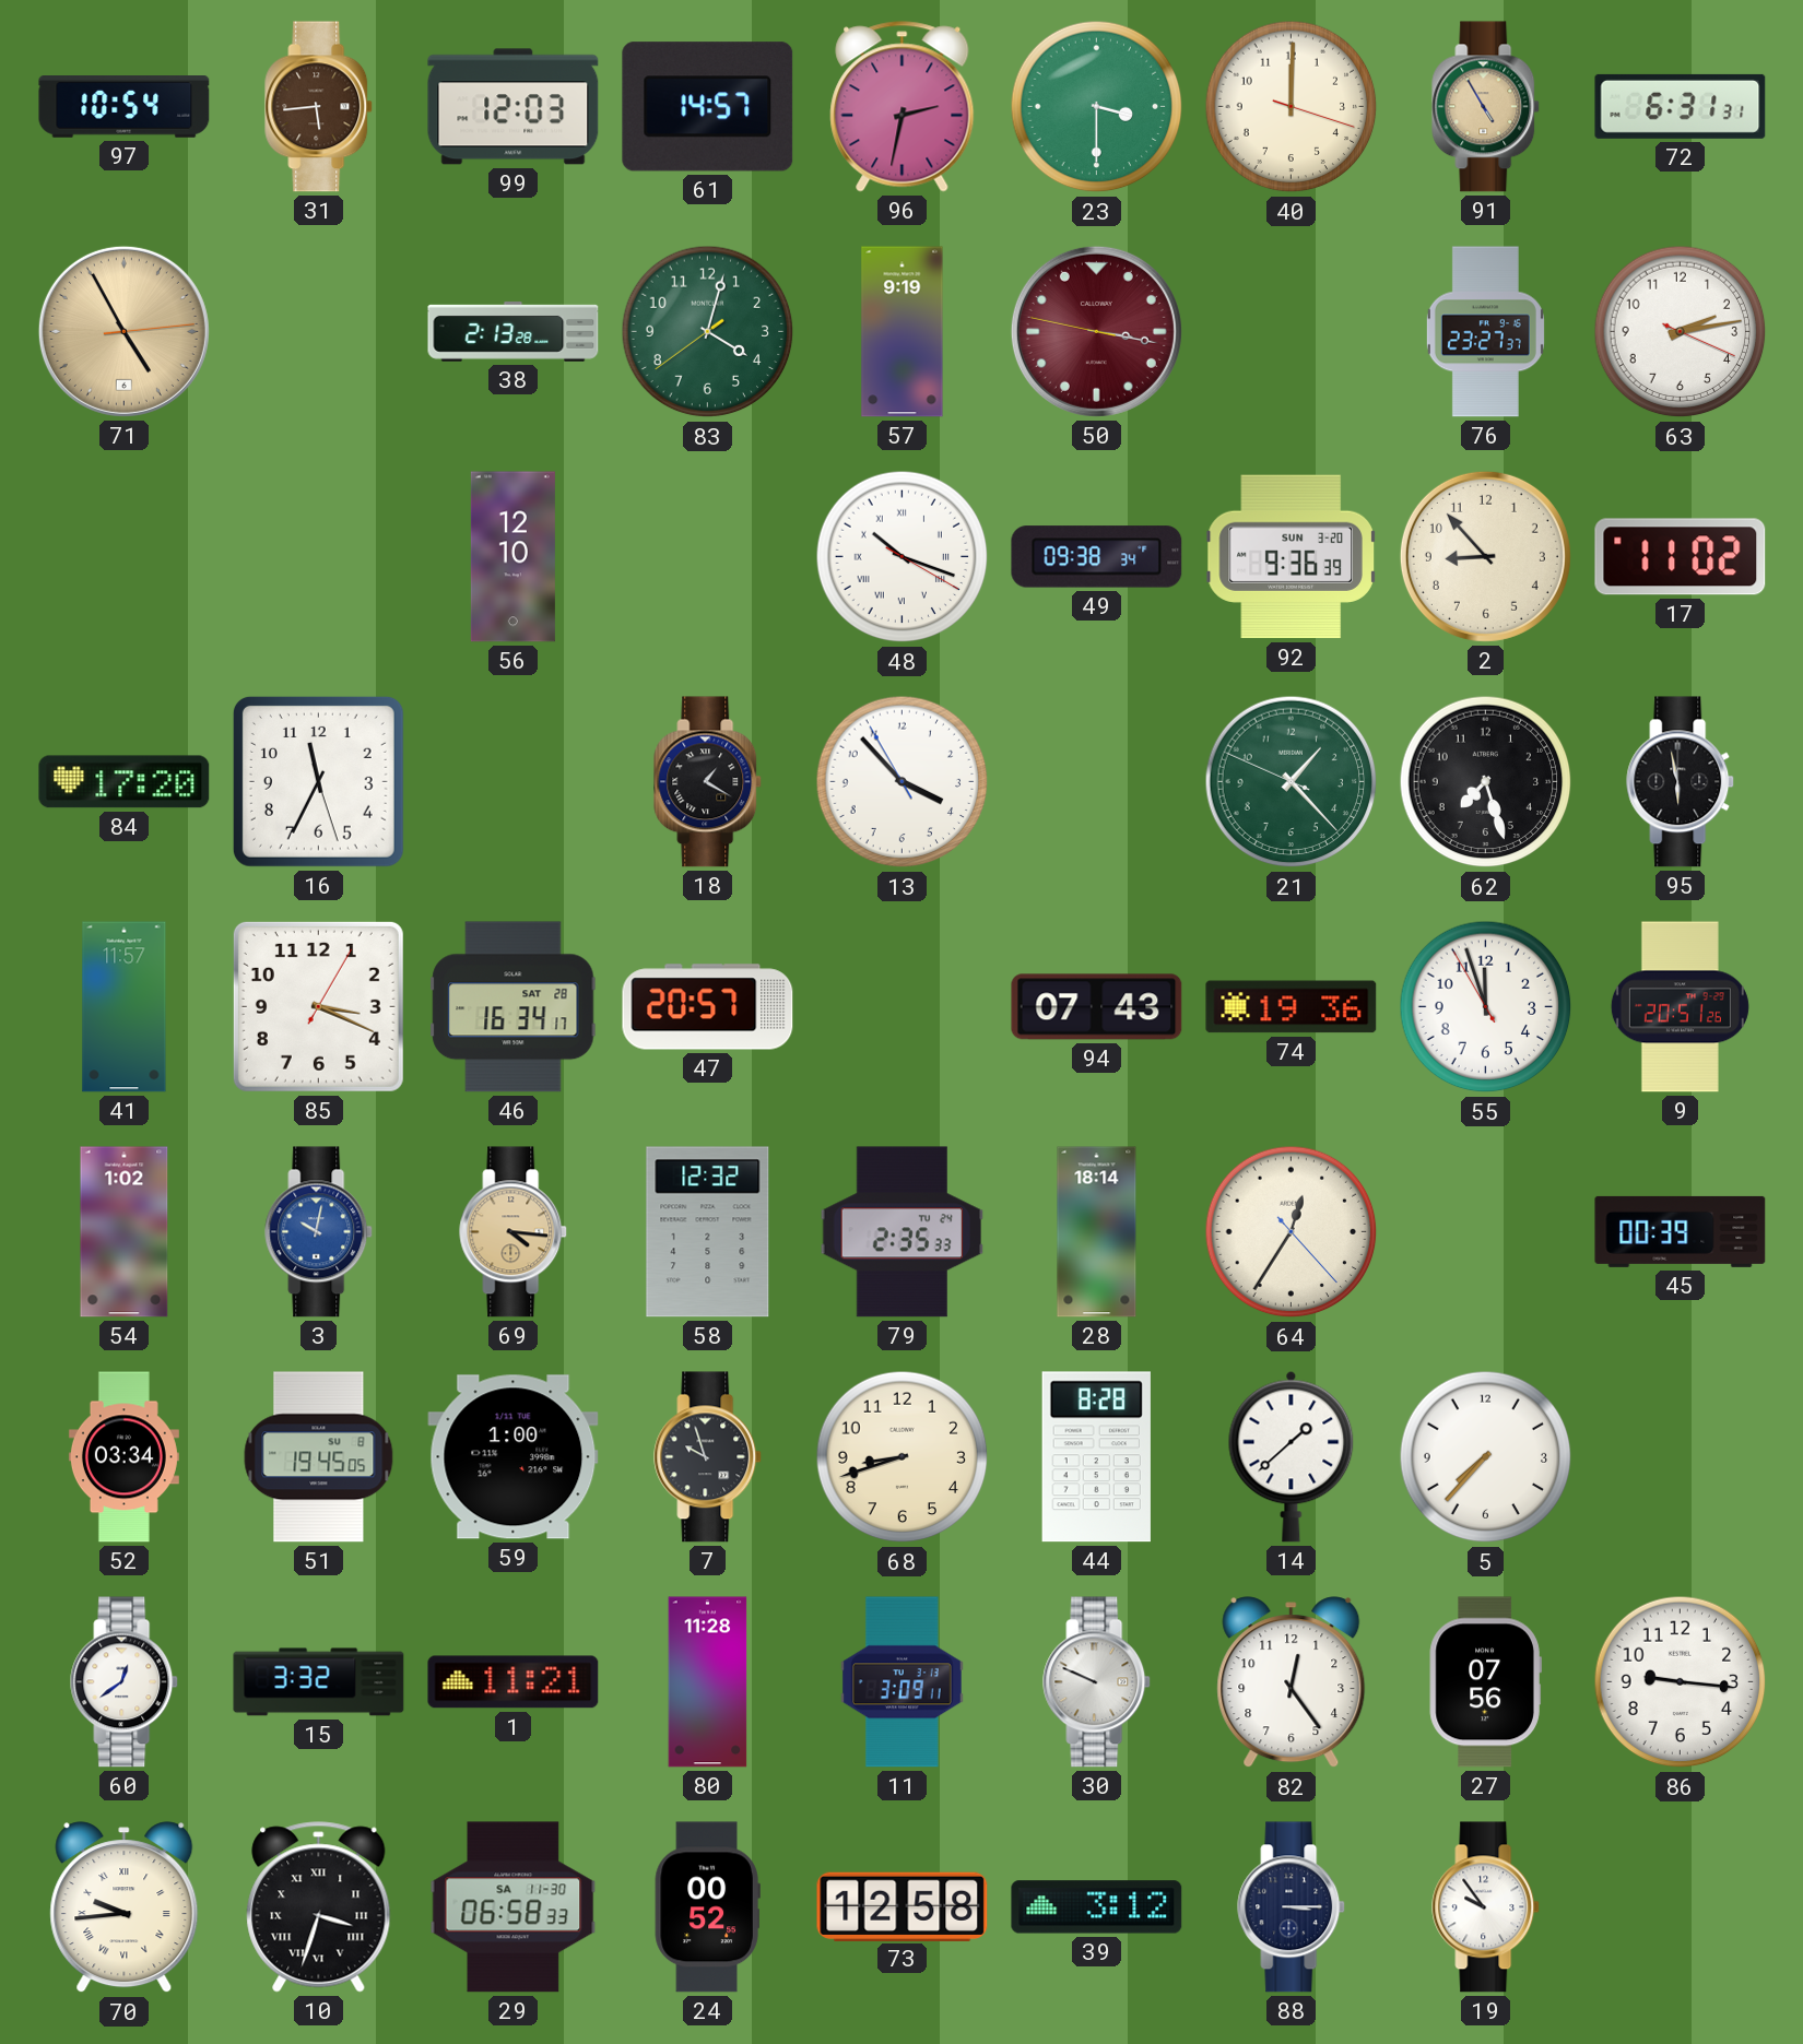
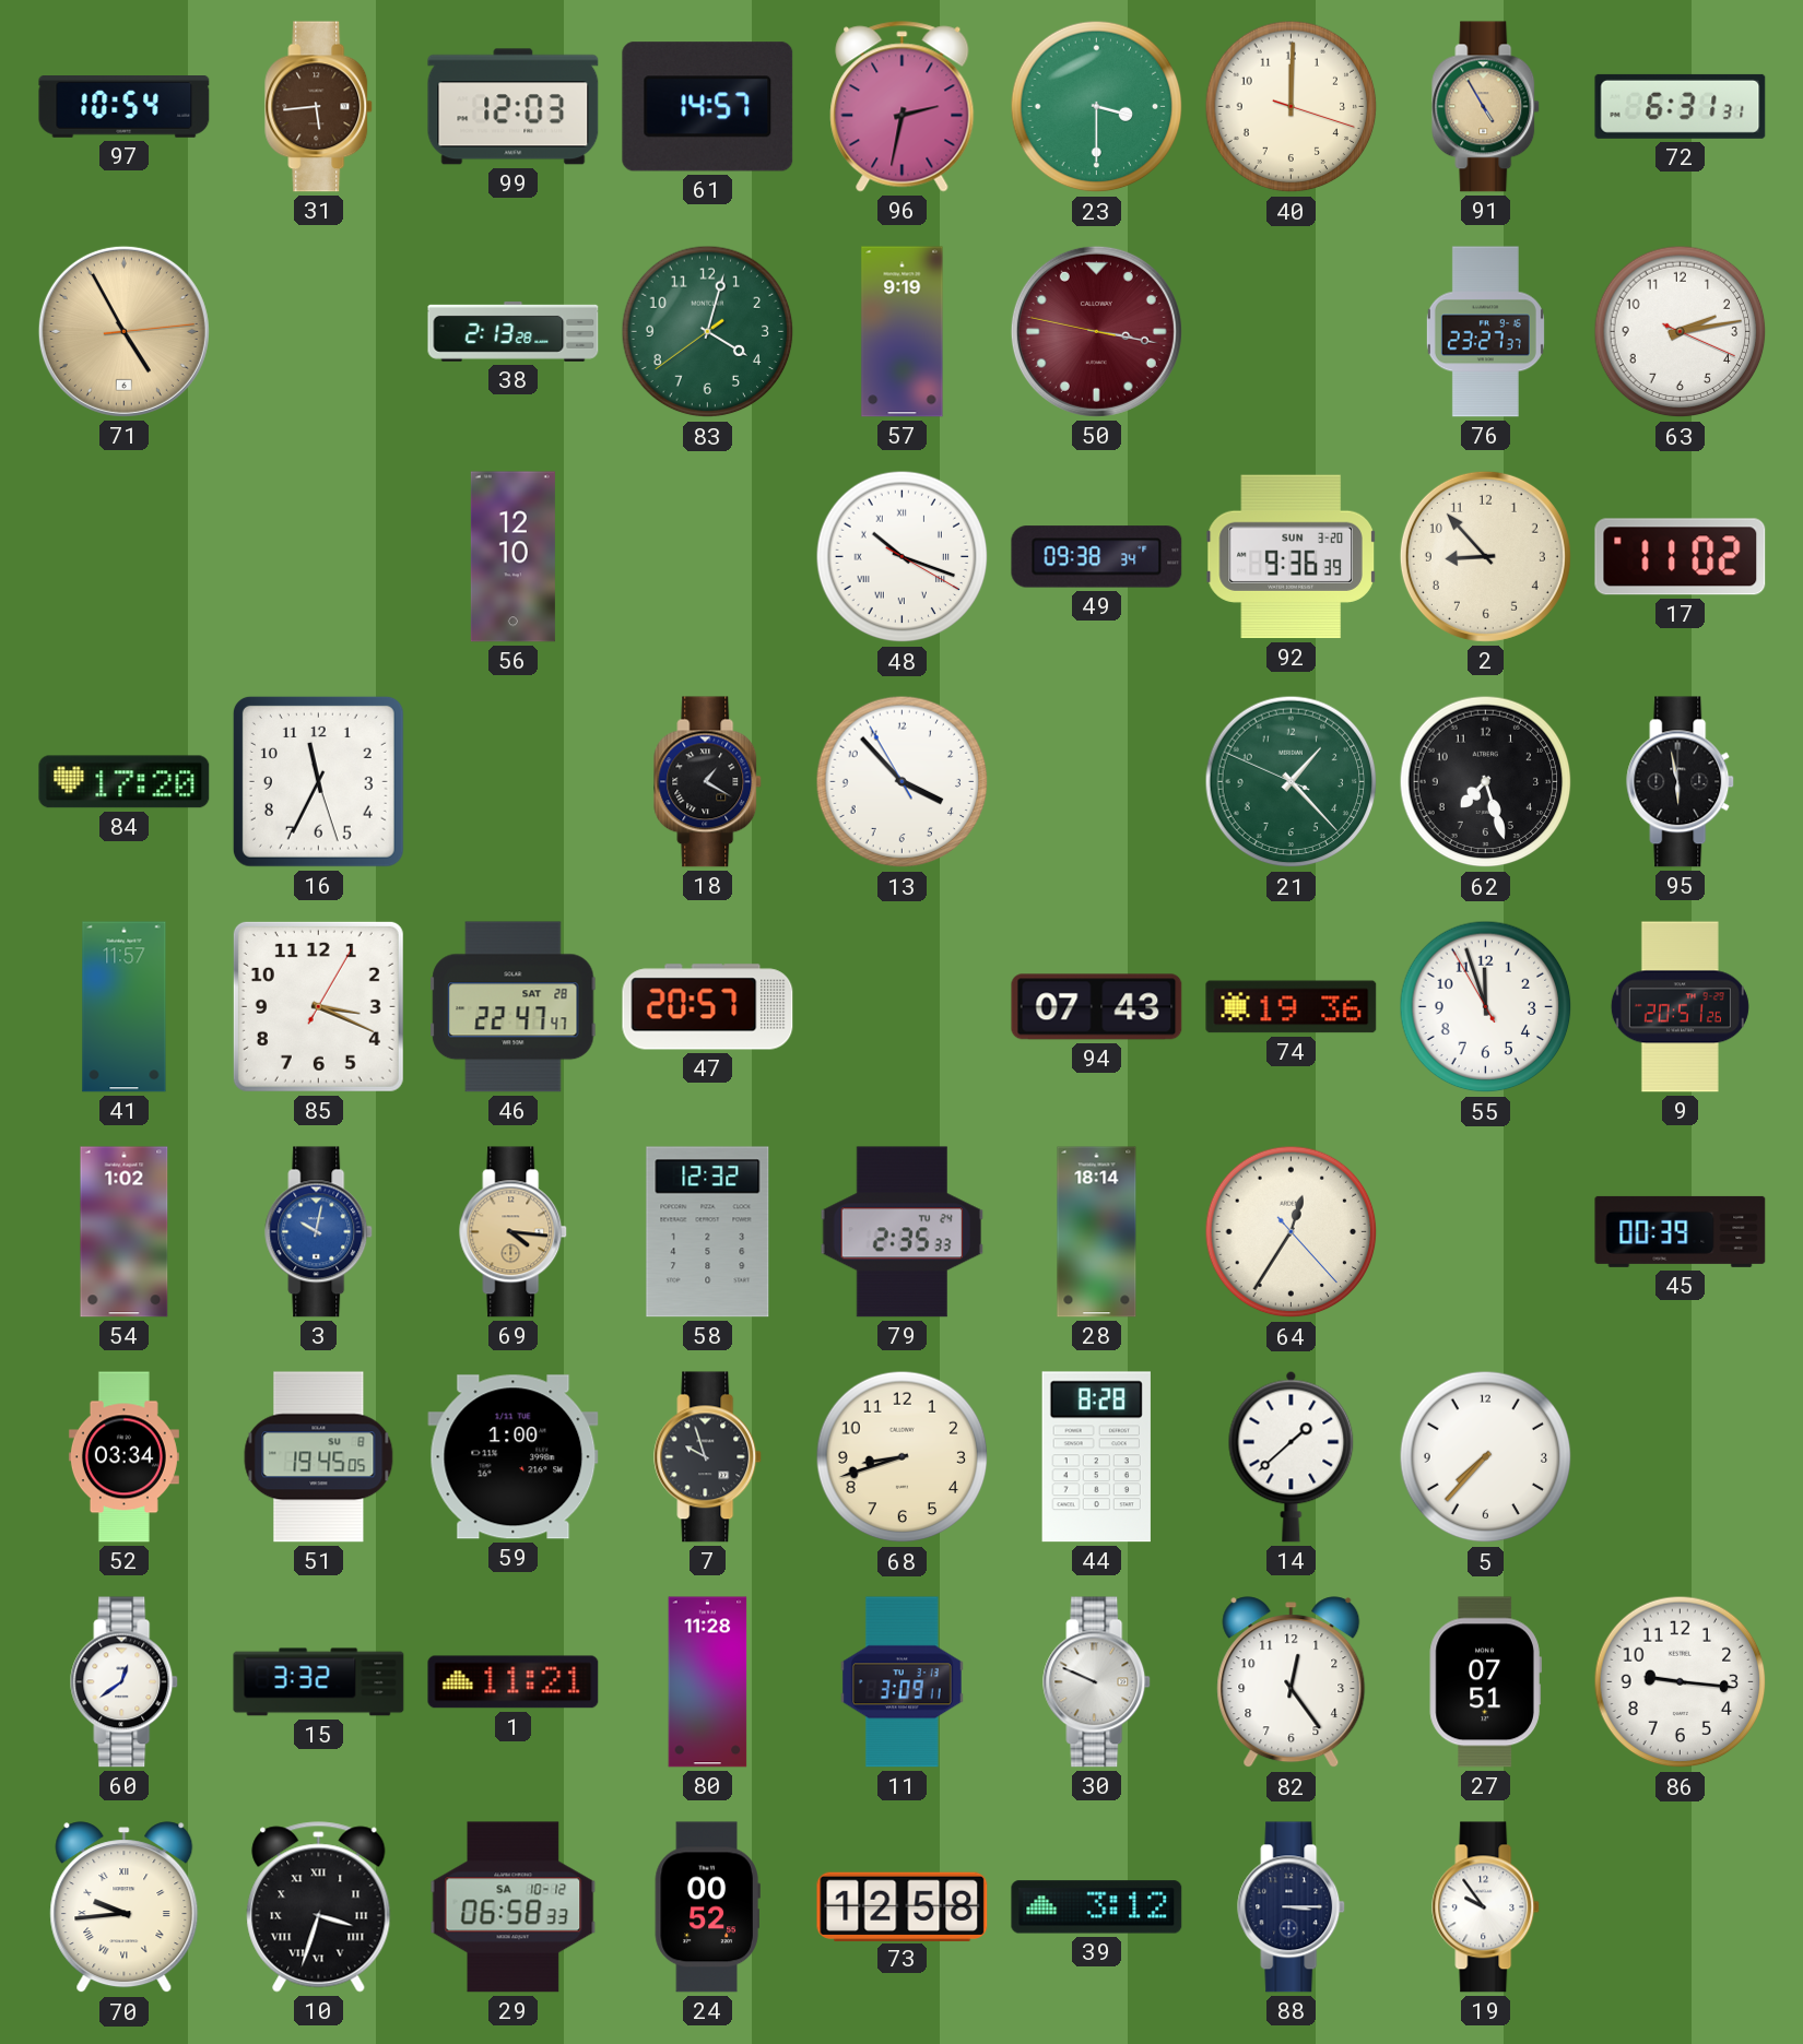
46: 16:34 -> 22:47
27: 07:56 -> 07:51
29 date: SA 11-30 -> SA 10-12
